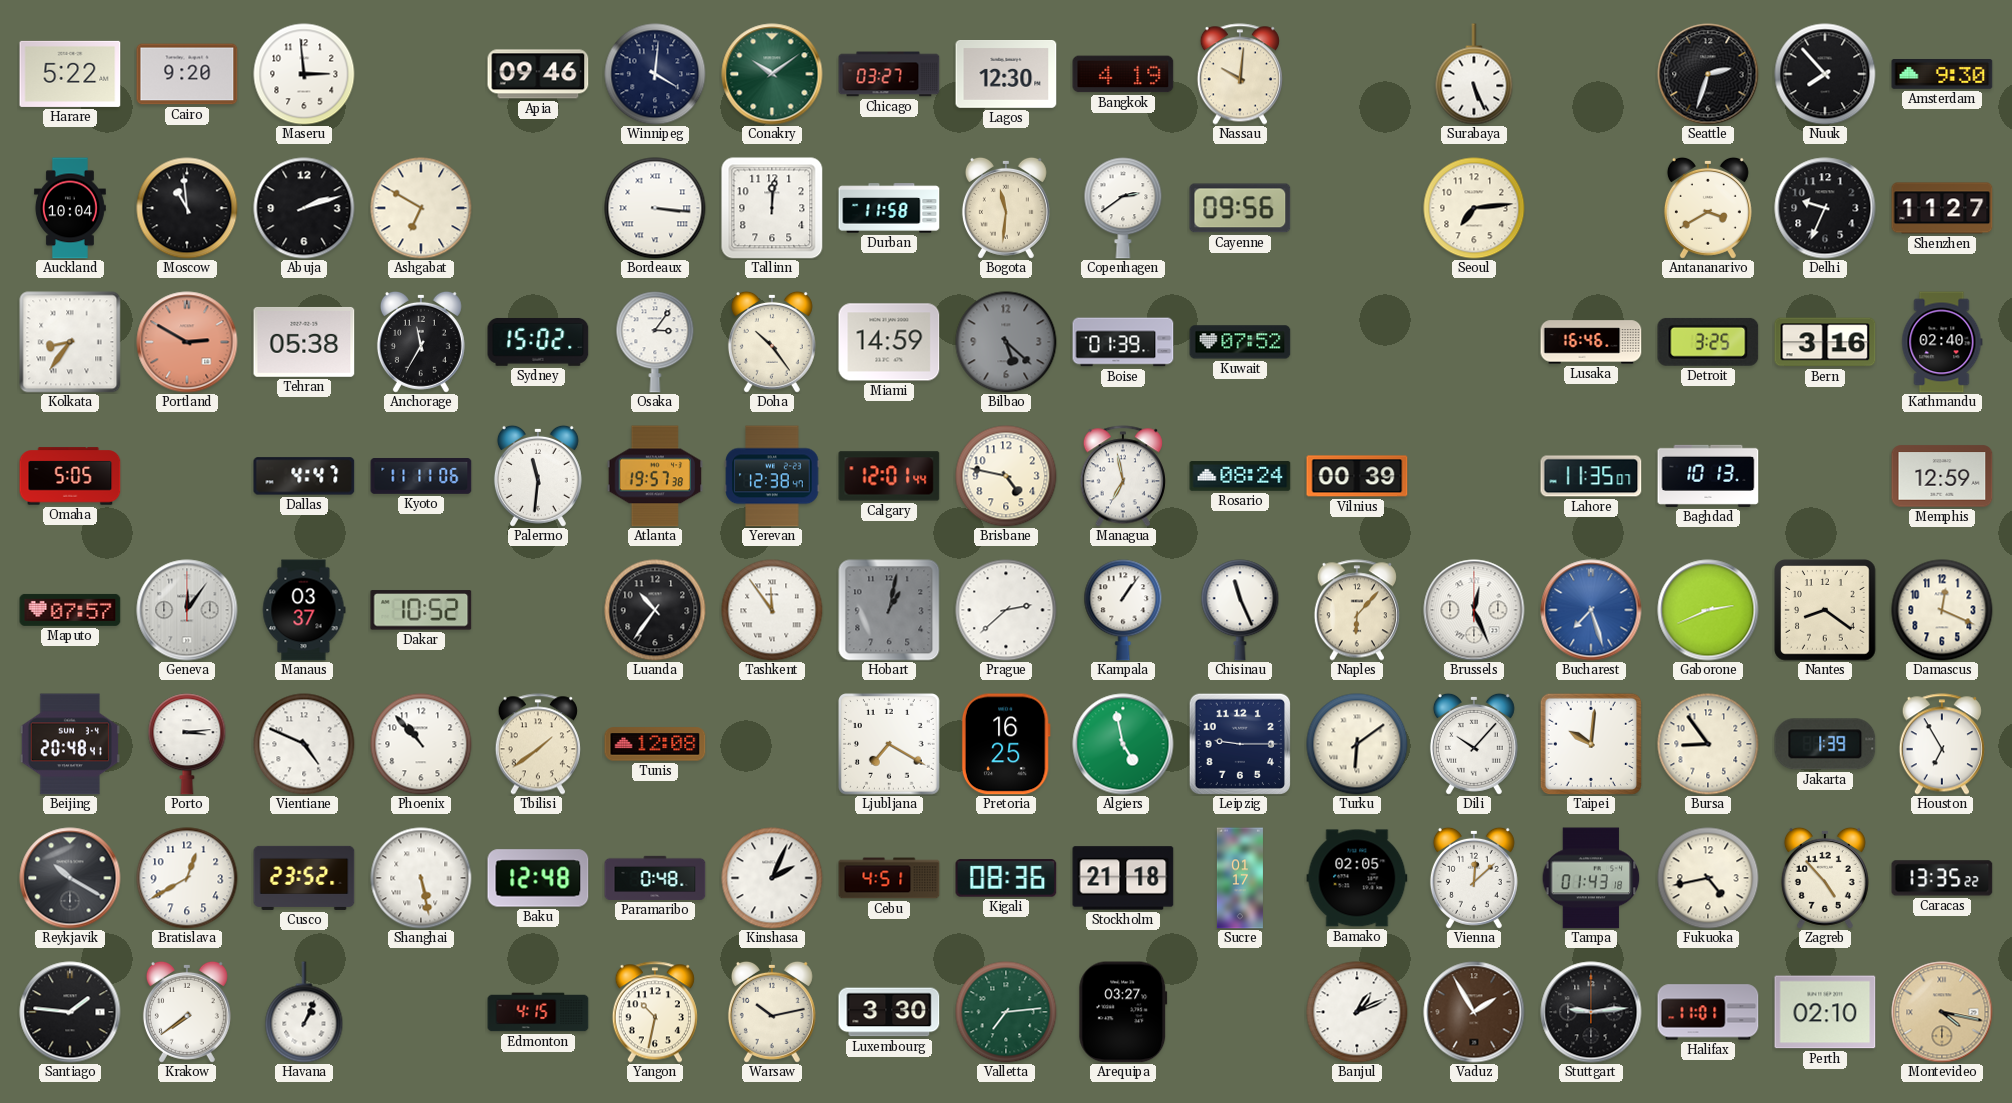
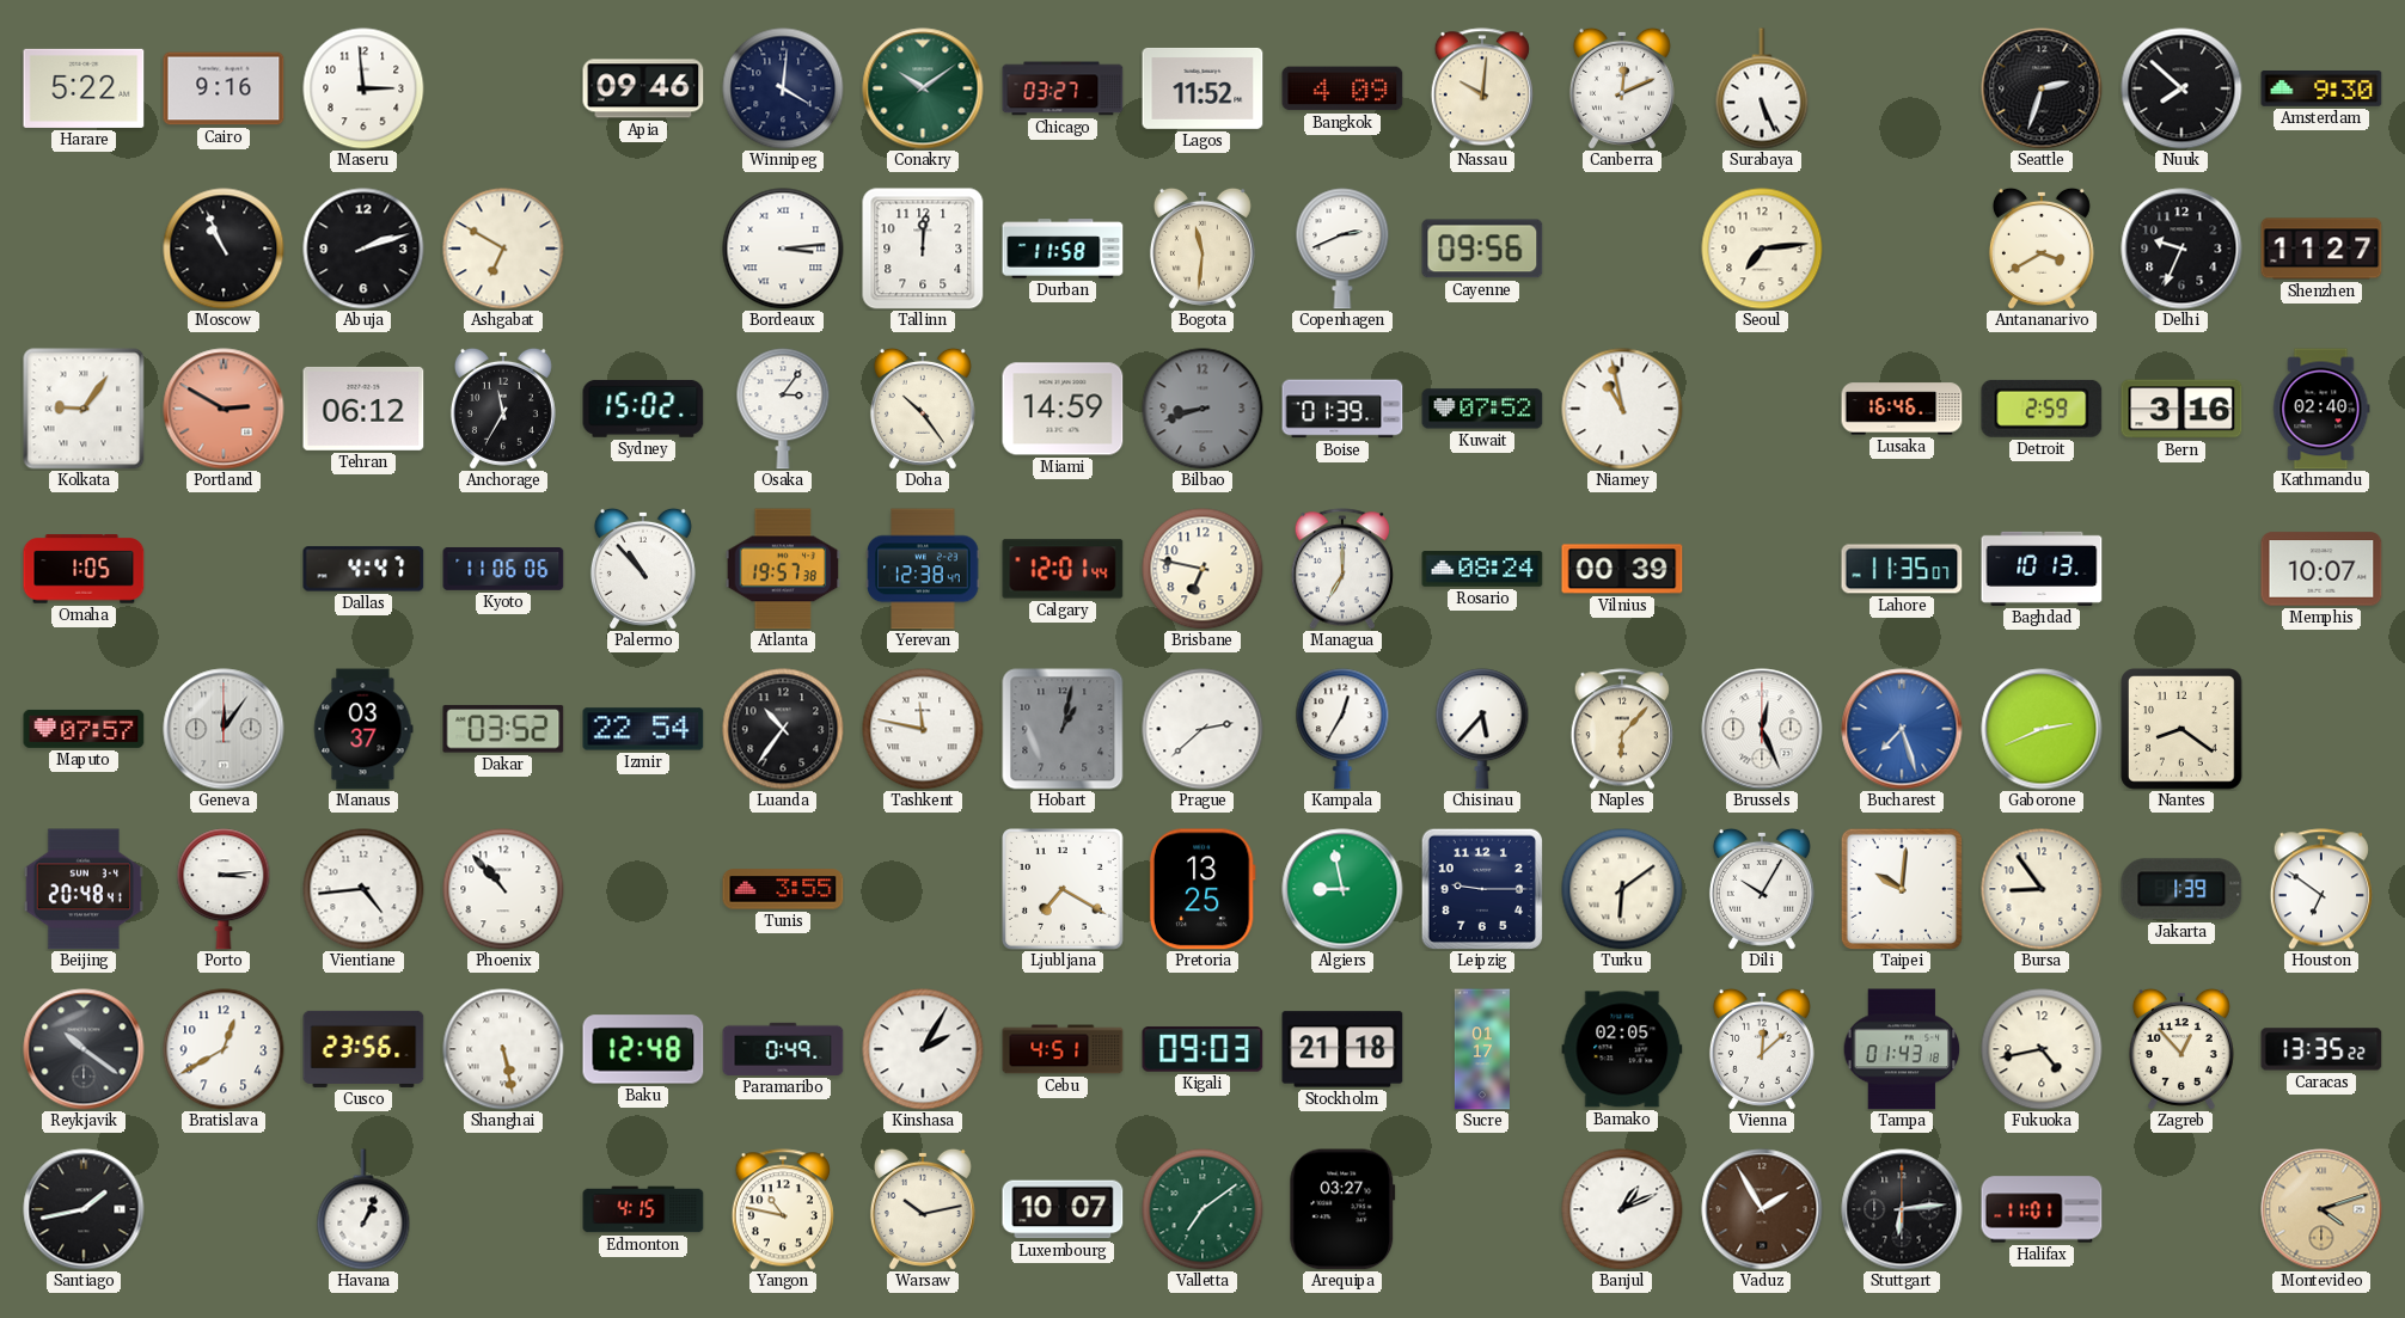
Cairo: 9:20 -> 9:16
Lagos: 12:30 -> 11:52
Bangkok: 4:19 -> 4:09
Canberra: none -> 12:11
Nuuk: 7:53 -> 7:52
Auckland: 10:04 -> none
Moscow: 10:59 -> 10:56
Bordeaux: 3:16 -> 3:14
Copenhagen: 2:39 -> 2:41
Kolkata: 8:36 -> 9:06
Tehran: 05:38 -> 06:12
Bilbao: 5:22 -> 8:42
Niamey: none -> 10:58
Detroit: 3:25 -> 2:59
Omaha: 5:05 -> 1:05
Kyoto: 11:11 -> 11:06
Palermo: 11:31 -> 10:53
Brisbane: 4:47 -> 6:47
Managua: 6:58 -> 7:00
Memphis: 12:59 -> 10:07
Dakar: 10:52 -> 03:52
Izmir: none -> 22:54
Tashkent: 11:54 -> 11:47
Kampala: 1:06 -> 12:35
Chisinau: 11:26 -> 5:37
Damascus: 12:19 -> none
Vientiane: 4:49 -> 4:44
Tbilisi: 1:39 -> none
Tunis: 12:08 -> 3:55
Pretoria: 16:25 -> 13:25
Algiers: 4:58 -> 8:58
Dili: 10:07 -> 10:05
Houston: 6:55 -> 6:51
Reykjavik: 10:20 -> 10:21
Cusco: 23:52 -> 23:56
Paramaribo: 0:48 -> 0:49
Kinshasa: 2:04 -> 2:05
Kigali: 08:36 -> 09:03
Zagreb: 4:53 -> 12:53
Santiago: 1:46 -> 1:43
Krakow: 7:39 -> none
Yangon: 10:32 -> 10:47
Luxembourg: 3:30 -> 10:07
Valletta: 7:14 -> 7:09
Stuttgart: 9:14 -> 6:14
Perth: 02:10 -> none
Montevideo: 4:17 -> 4:12
